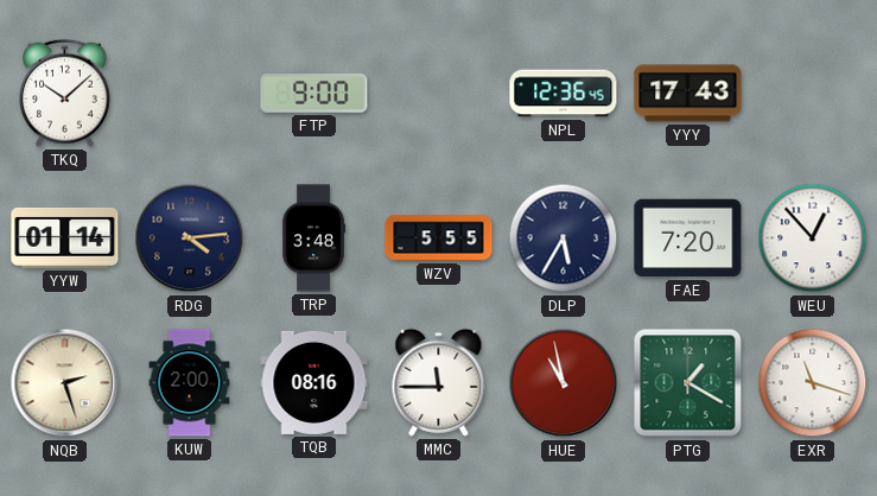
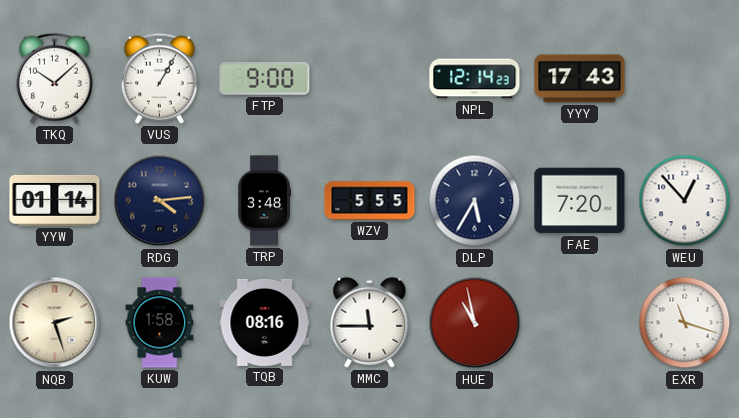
VUS: none -> 1:05
NPL: 12:36 -> 12:14
KUW: 2:00 -> 1:58
PTG: 1:20 -> none
